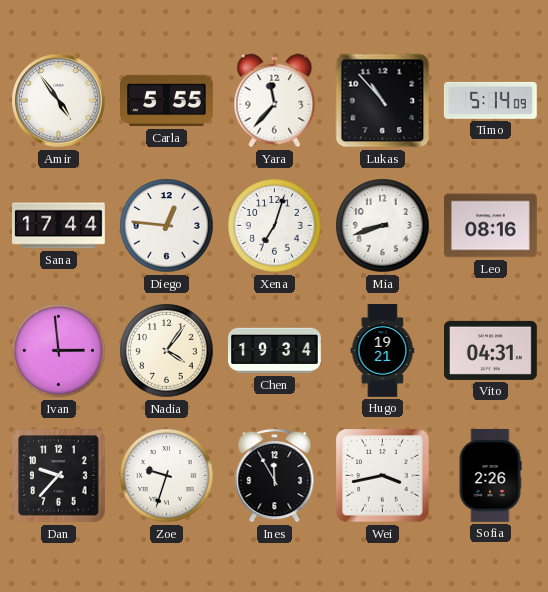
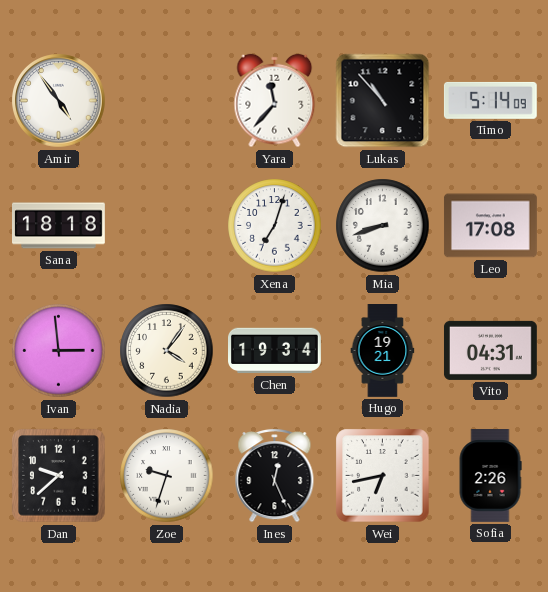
Carla: 5:55 -> none
Sana: 17:44 -> 18:18
Diego: 12:46 -> none
Leo: 08:16 -> 17:08
Dan: 9:37 -> 9:38
Ines: 11:55 -> 12:26
Wei: 3:43 -> 6:43
